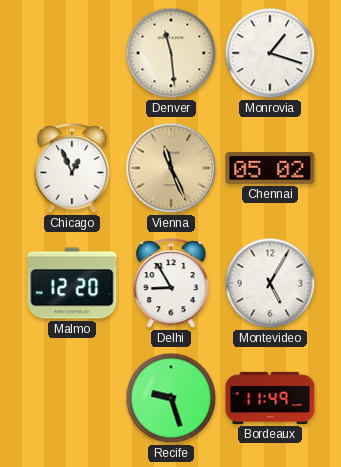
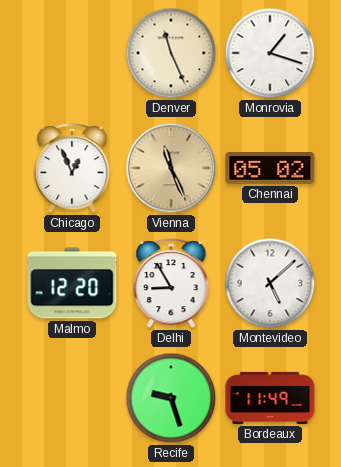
Denver: 11:29 -> 11:26
Montevideo: 5:05 -> 5:08
